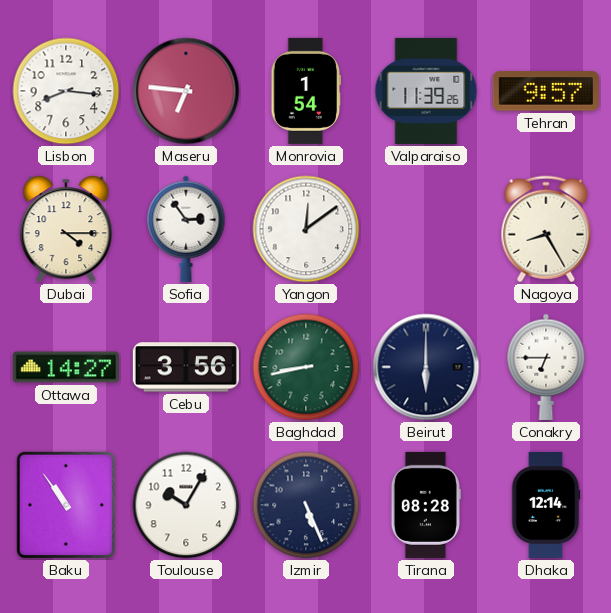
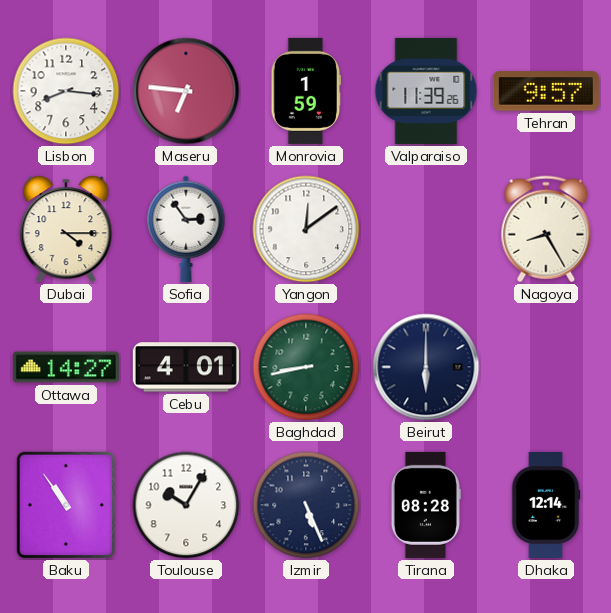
Monrovia: 1:54 -> 1:59
Cebu: 3:56 -> 4:01
Conakry: 6:45 -> none
